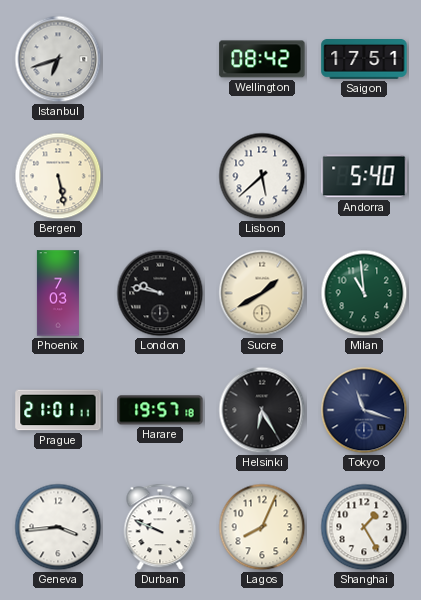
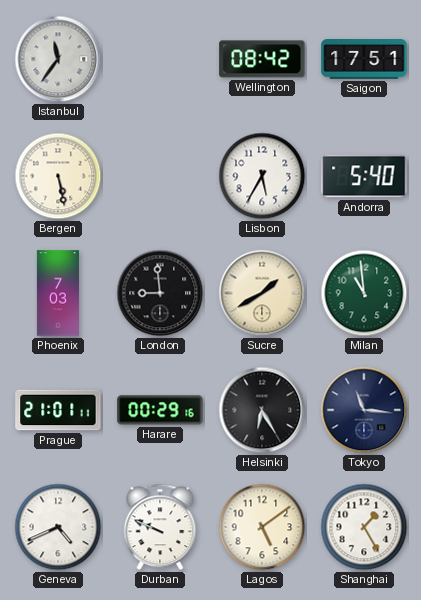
Istanbul: 6:42 -> 11:36
Lisbon: 5:38 -> 5:35
London: 9:47 -> 8:59
Harare: 19:57 -> 00:29
Tokyo: 11:18 -> 11:16
Geneva: 3:44 -> 4:41
Lagos: 8:04 -> 5:09
